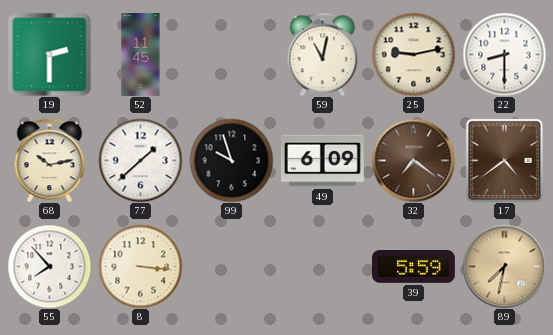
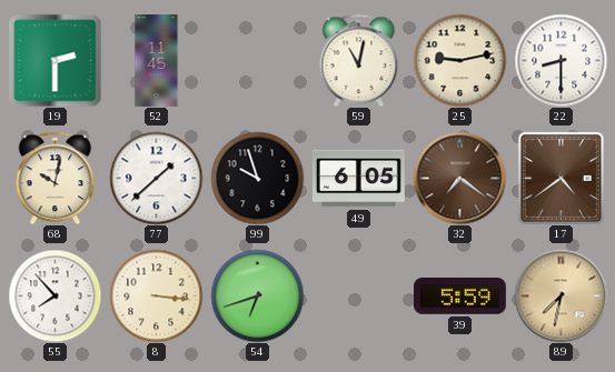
68: 10:13 -> 10:02
49: 6:09 -> 6:05
54: none -> 6:42
